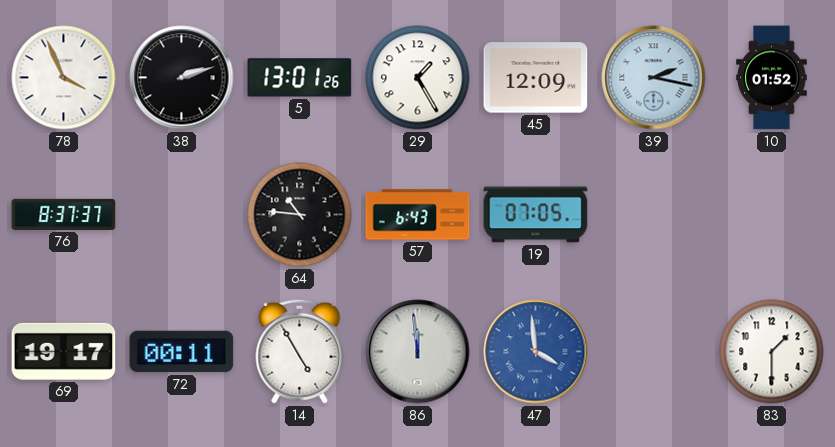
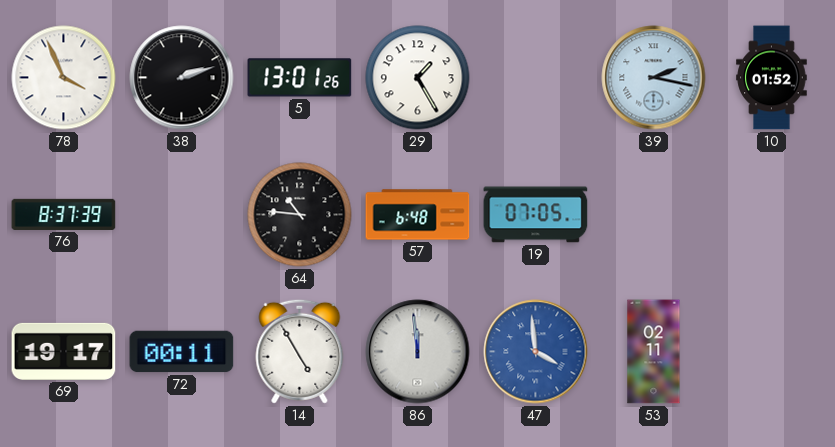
45: 12:09 -> none
76: 8:37:37 -> 8:37:39
57: 6:43 -> 6:48
53: none -> 02:11
83: 1:30 -> none
